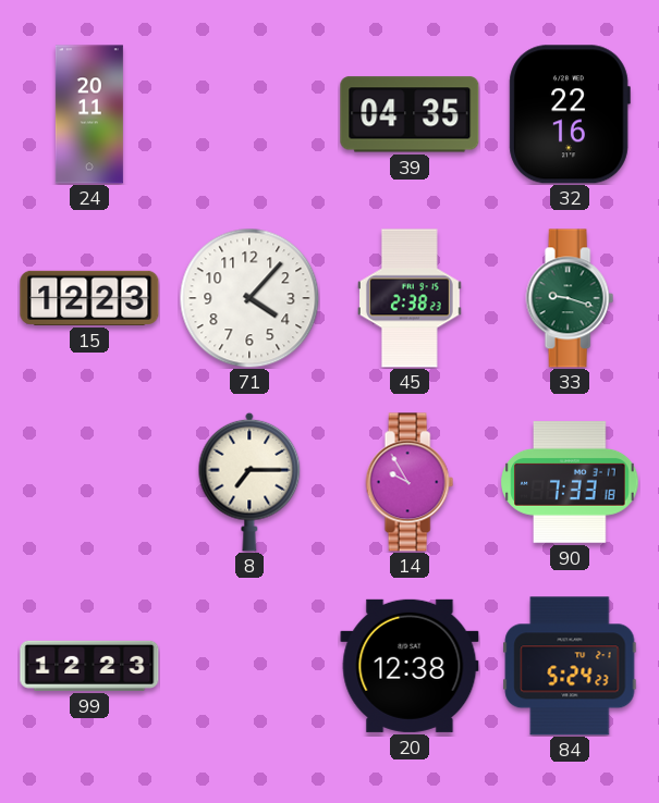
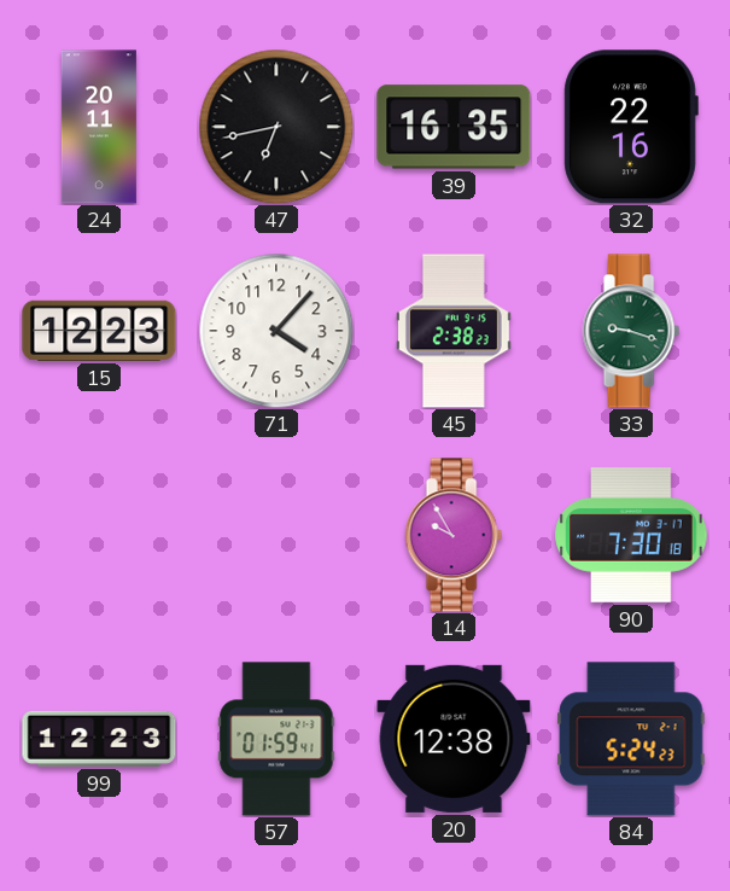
47: none -> 6:43
39: 04:35 -> 16:35
8: 7:15 -> none
90: 7:33 -> 7:30
57: none -> 01:59
